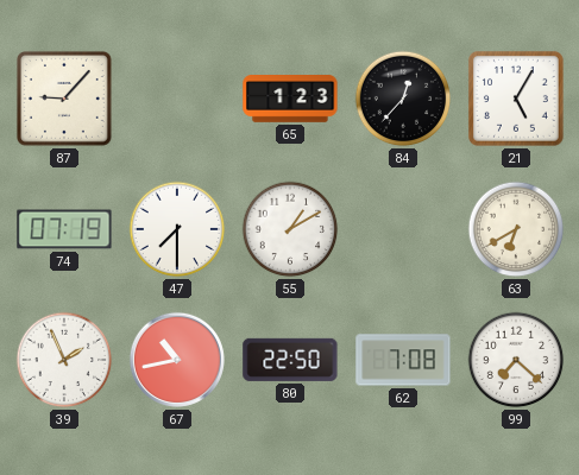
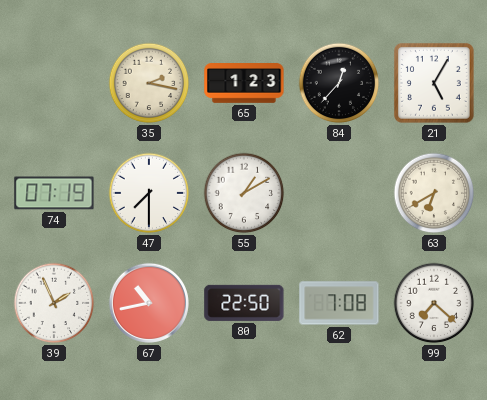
87: 9:07 -> none
35: none -> 2:17
